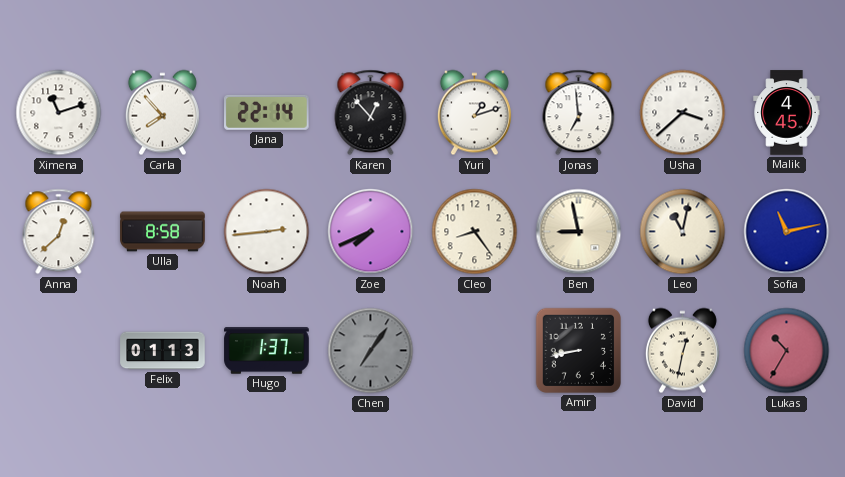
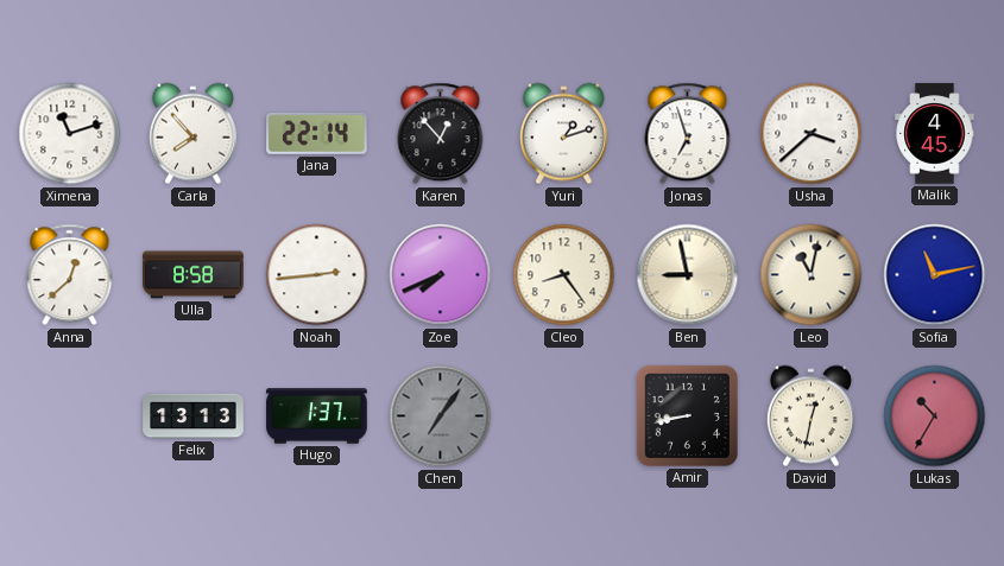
Jonas: 6:59 -> 6:57
Felix: 01:13 -> 13:13
